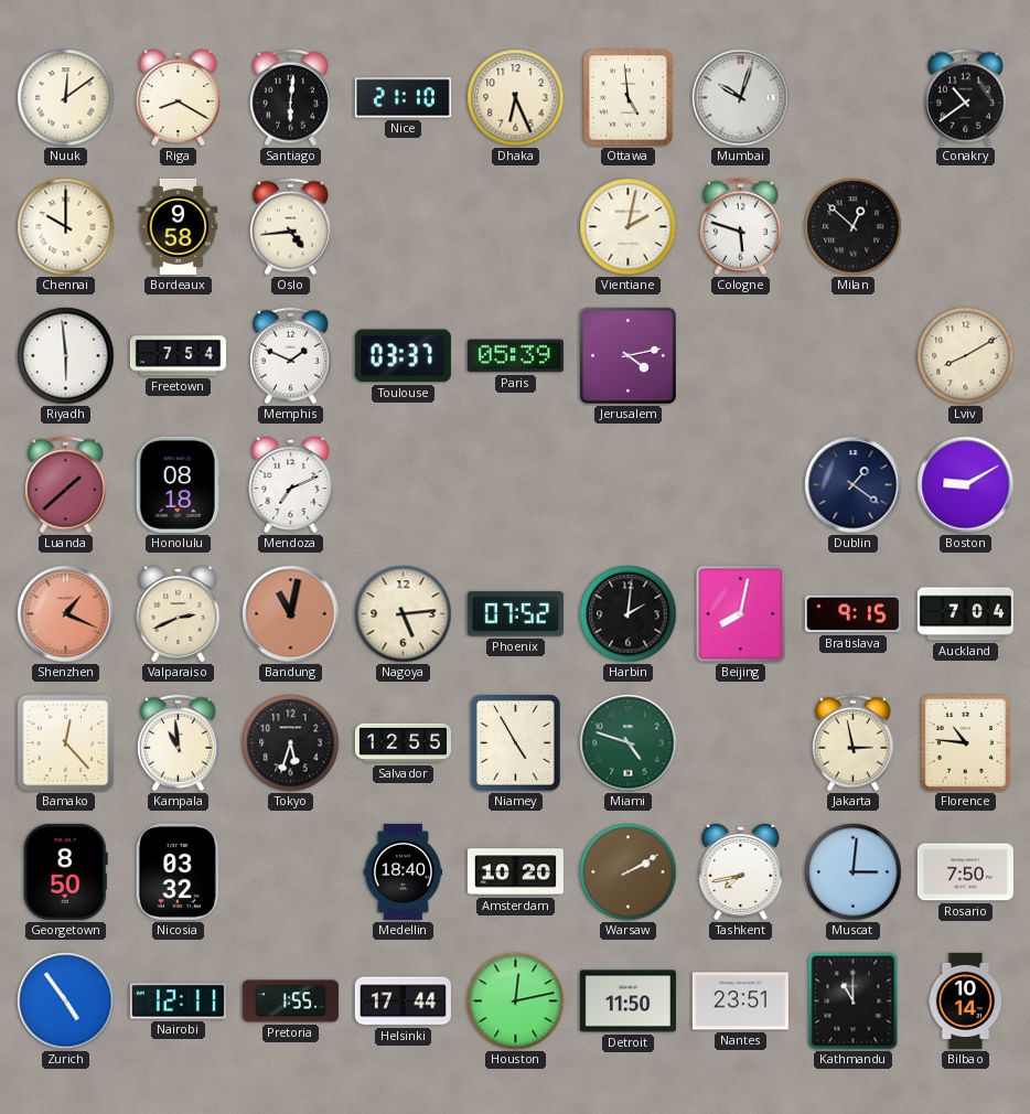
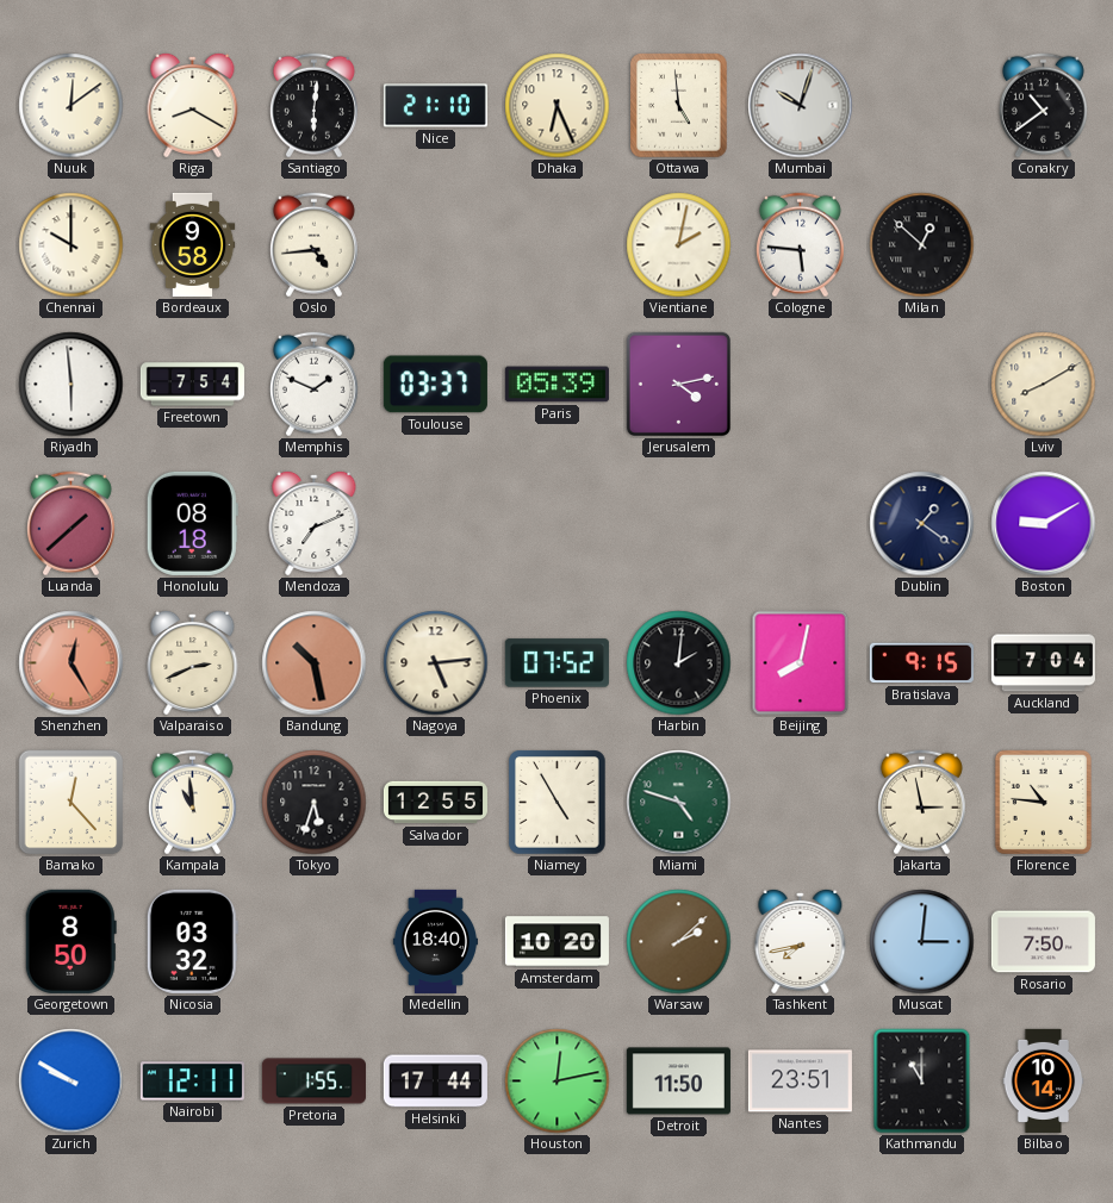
Cologne: 5:48 -> 5:46
Shenzhen: 1:19 -> 12:25
Bandung: 11:02 -> 10:28
Warsaw: 2:10 -> 2:08
Zurich: 4:54 -> 9:50
